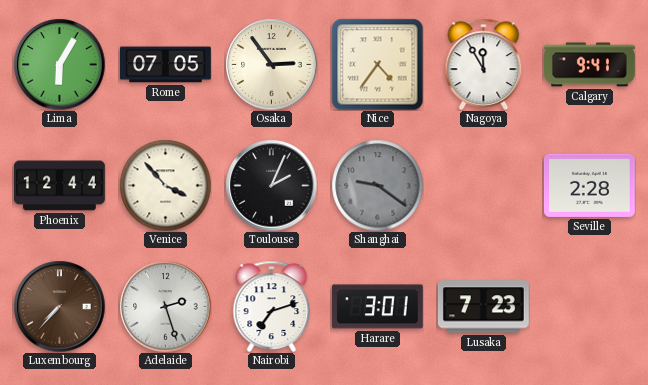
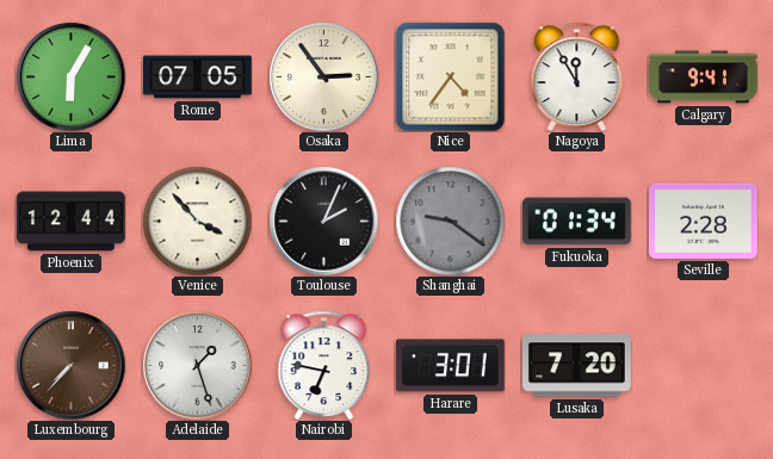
Fukuoka: none -> 01:34
Adelaide: 2:27 -> 1:27
Nairobi: 7:12 -> 6:47
Lusaka: 7:23 -> 7:20
